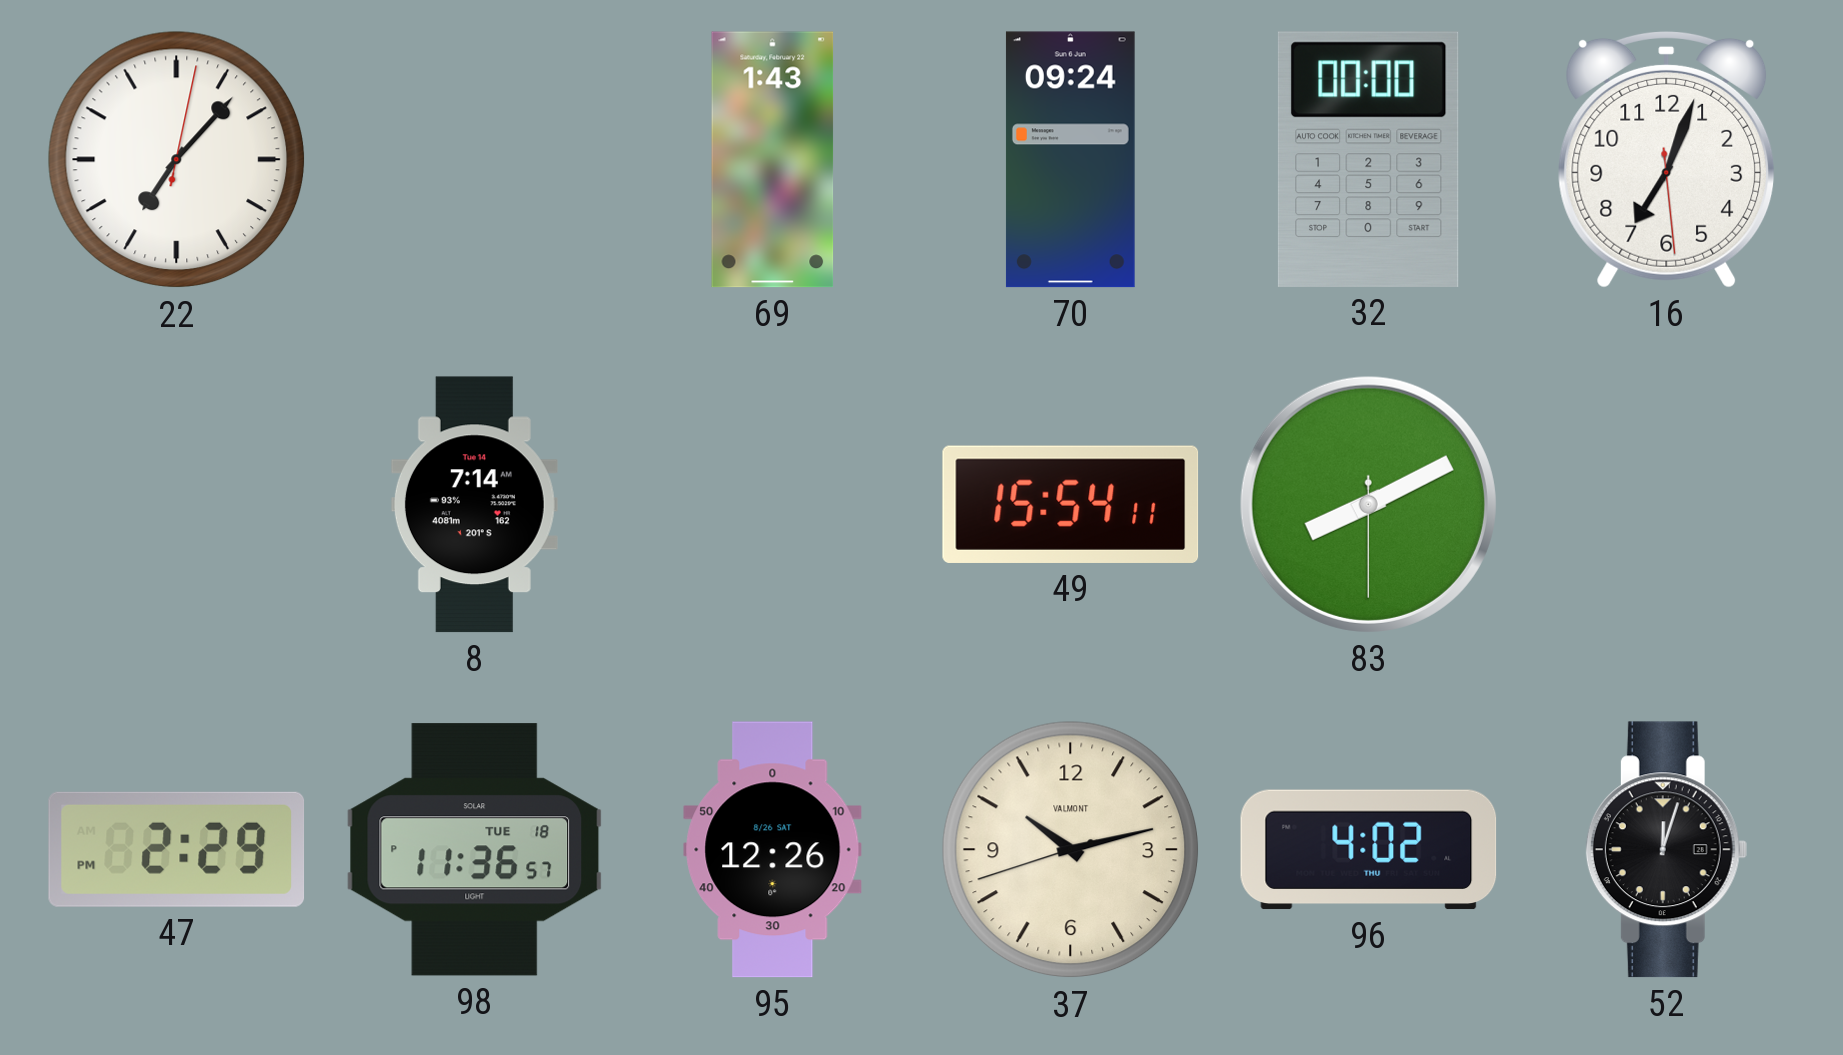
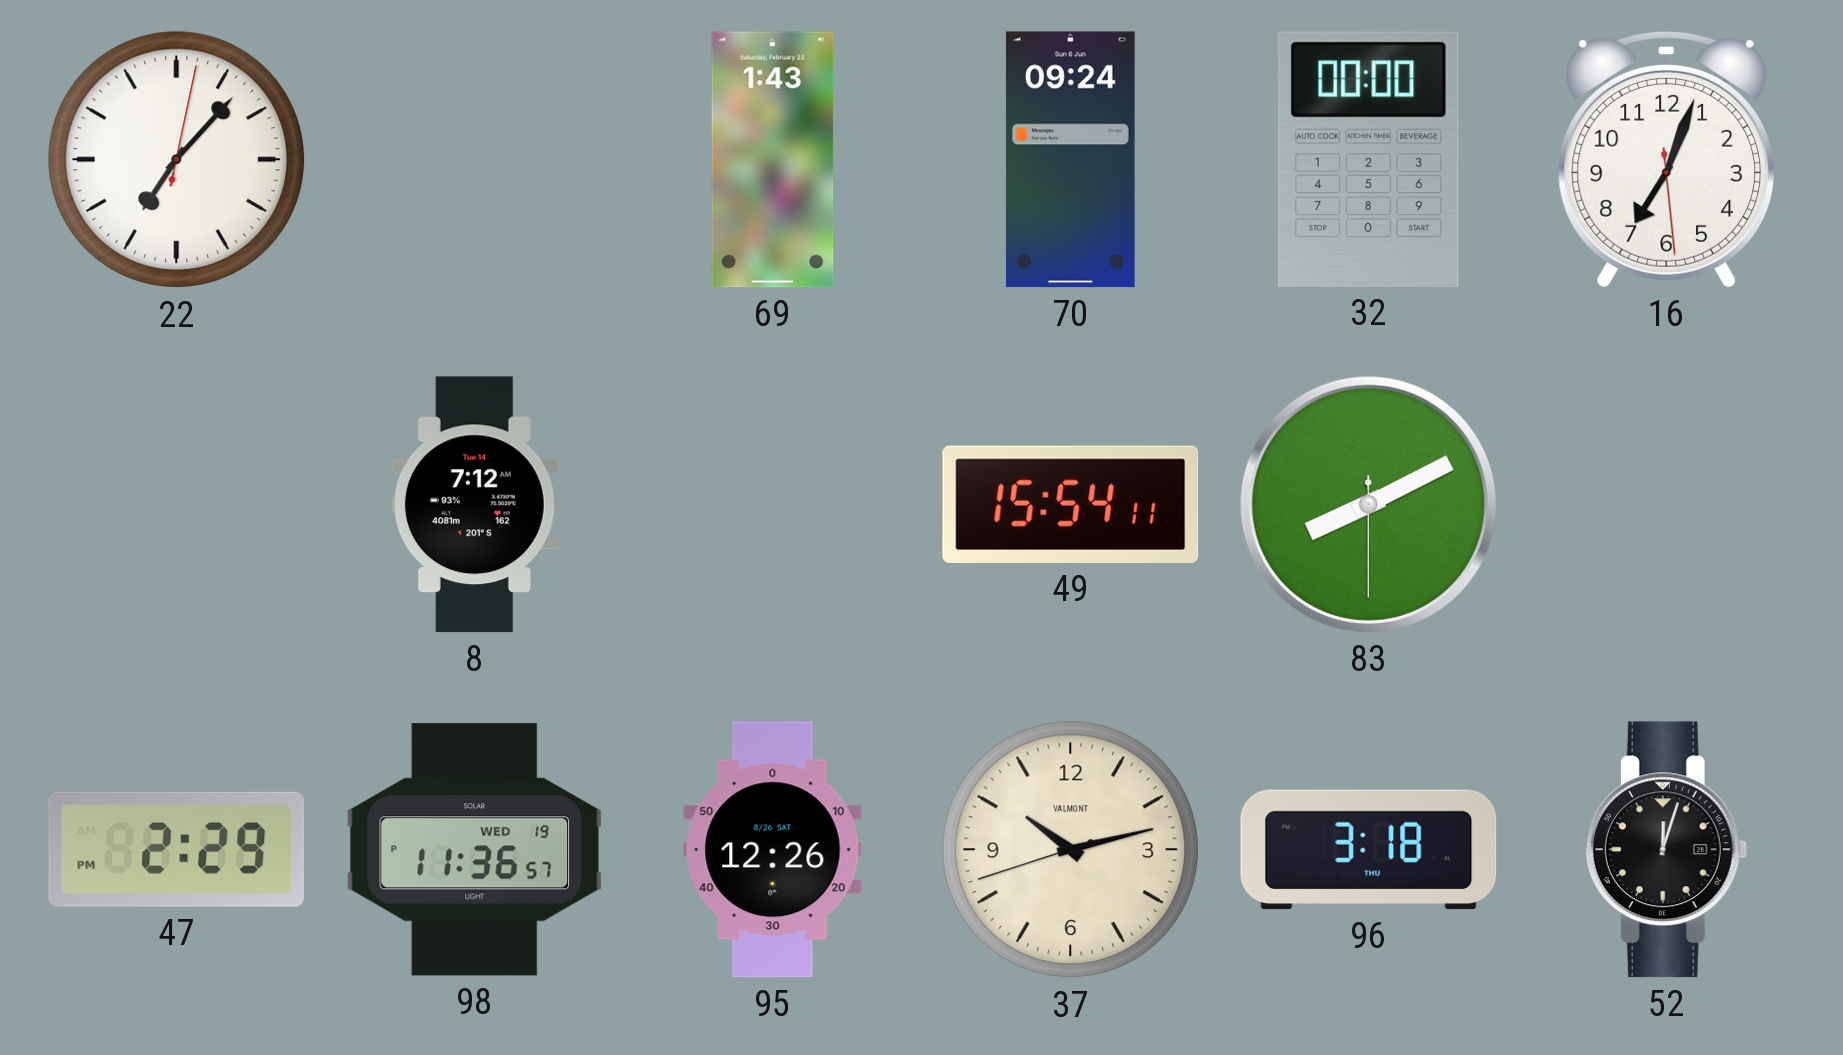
8: 7:14 -> 7:12
98 date: TUE 18 -> WED 19
96: 4:02 -> 3:18
